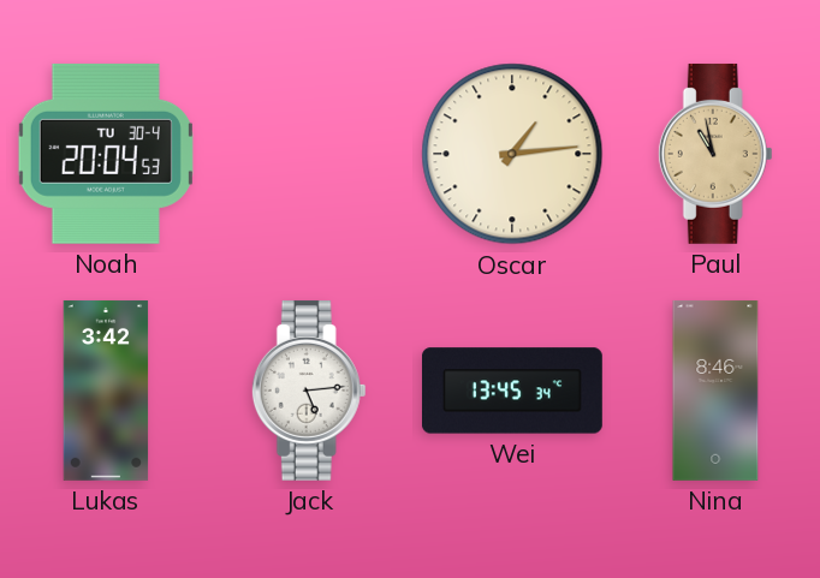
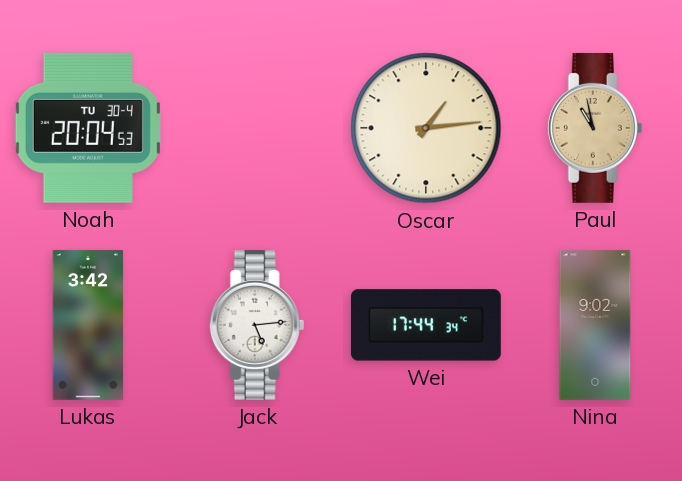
Wei: 13:45 -> 17:44
Nina: 8:46 -> 9:02
